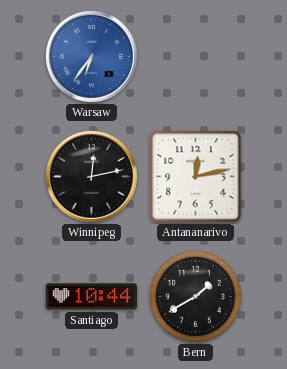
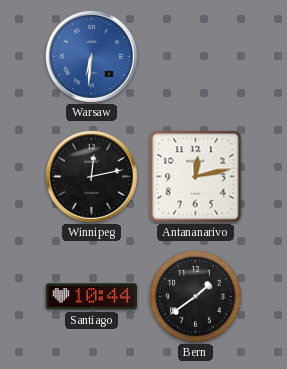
Warsaw: 6:36 -> 6:31
Bern: 1:40 -> 1:39
